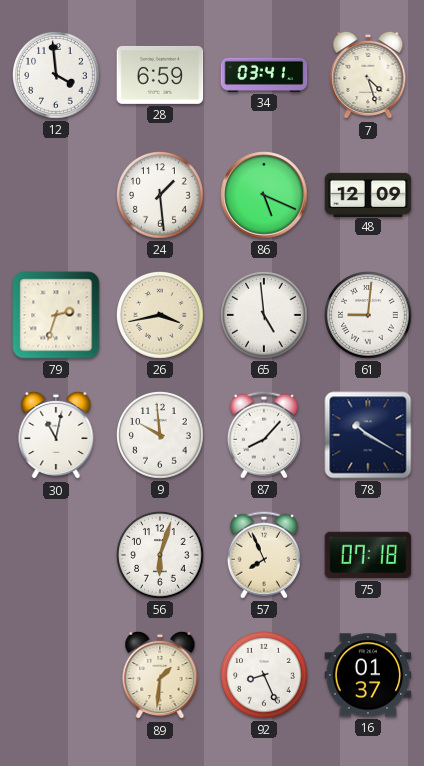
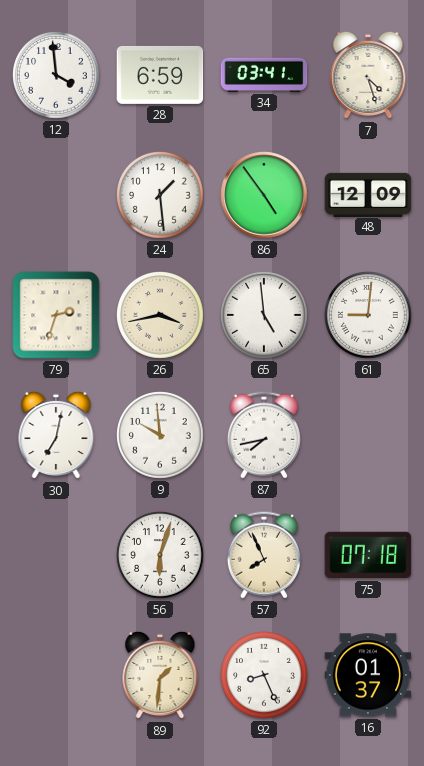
86: 5:19 -> 4:54
30: 11:02 -> 7:02
87: 8:07 -> 7:43
78: 10:20 -> none
